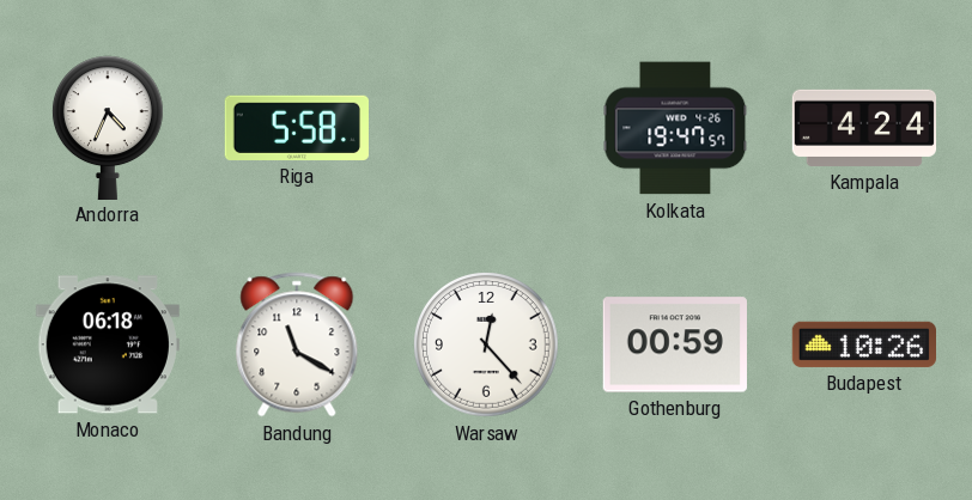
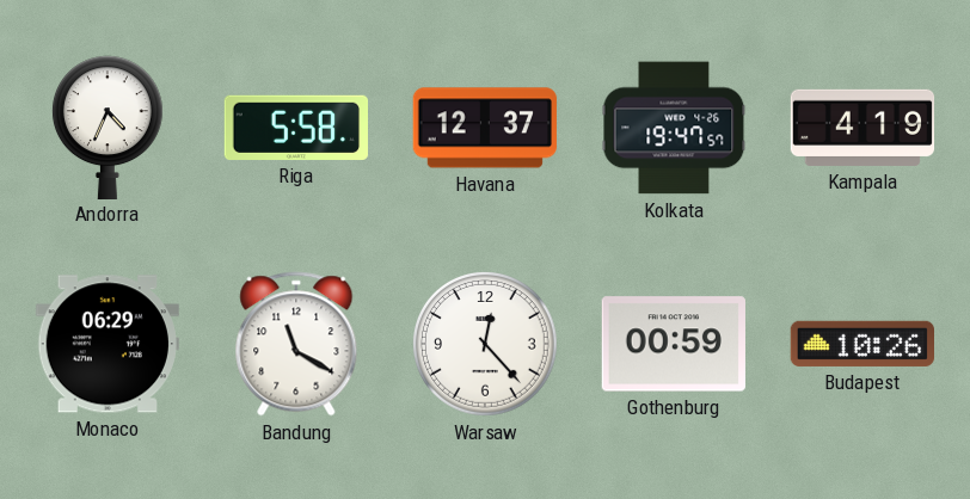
Havana: none -> 12:37
Kampala: 4:24 -> 4:19
Monaco: 06:18 -> 06:29
